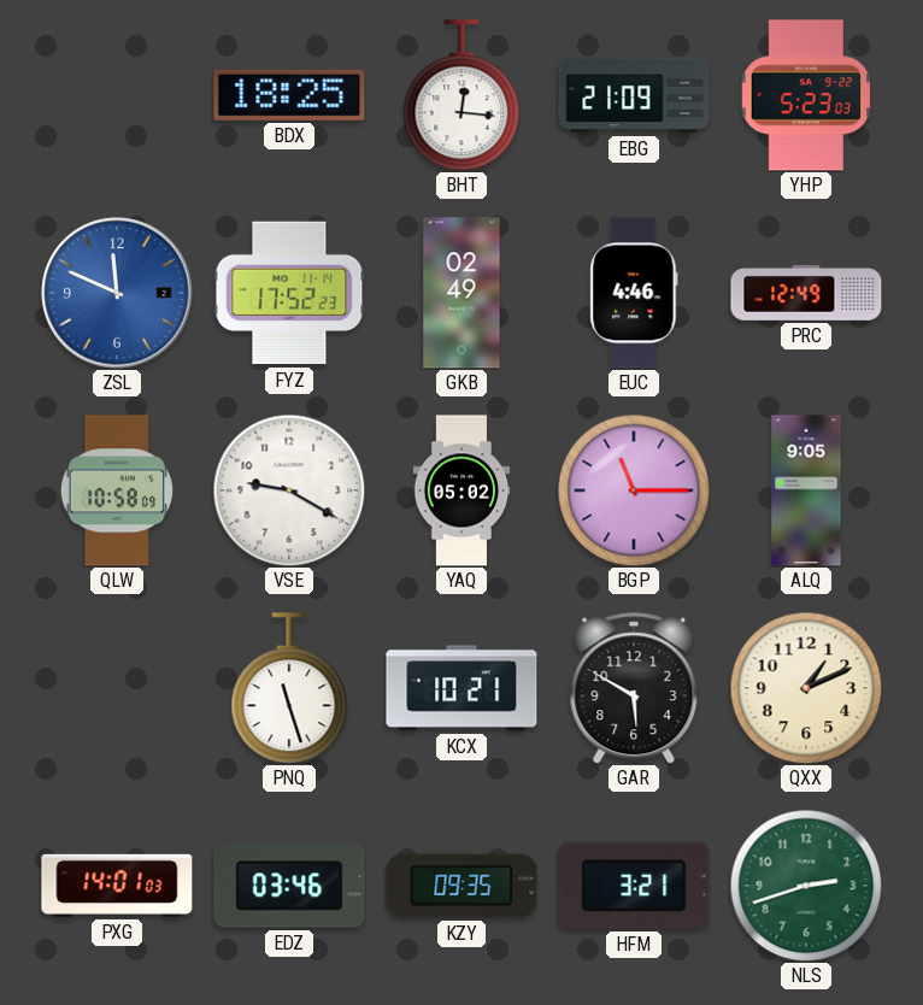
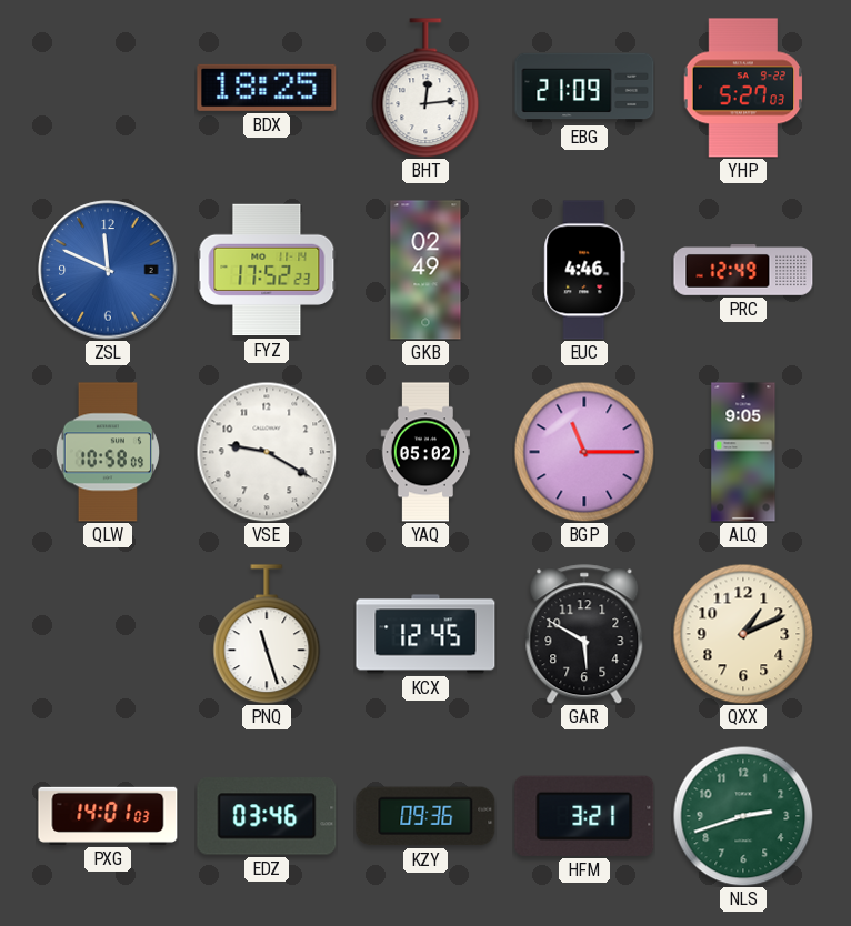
BHT: 12:16 -> 12:14
YHP: 5:23 -> 5:27
KCX: 10:21 -> 12:45
KZY: 09:35 -> 09:36
